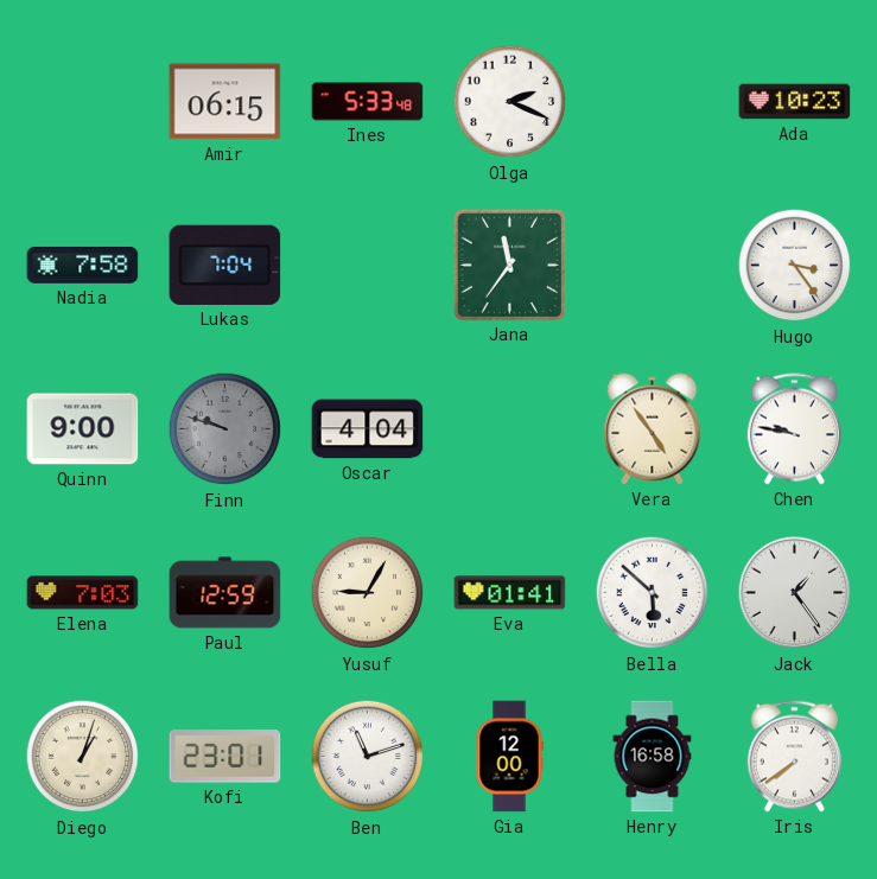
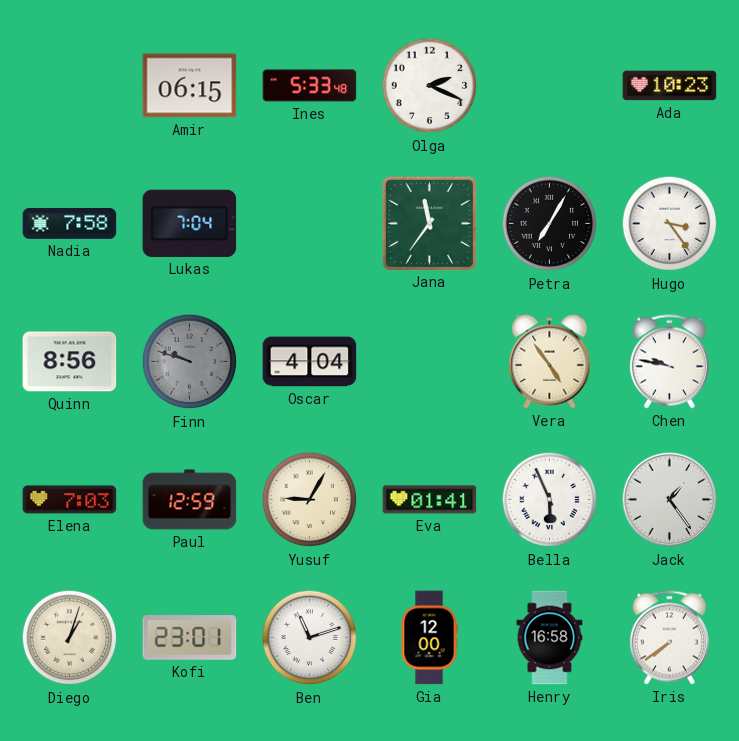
Petra: none -> 7:05
Quinn: 9:00 -> 8:56
Bella: 5:52 -> 5:56
